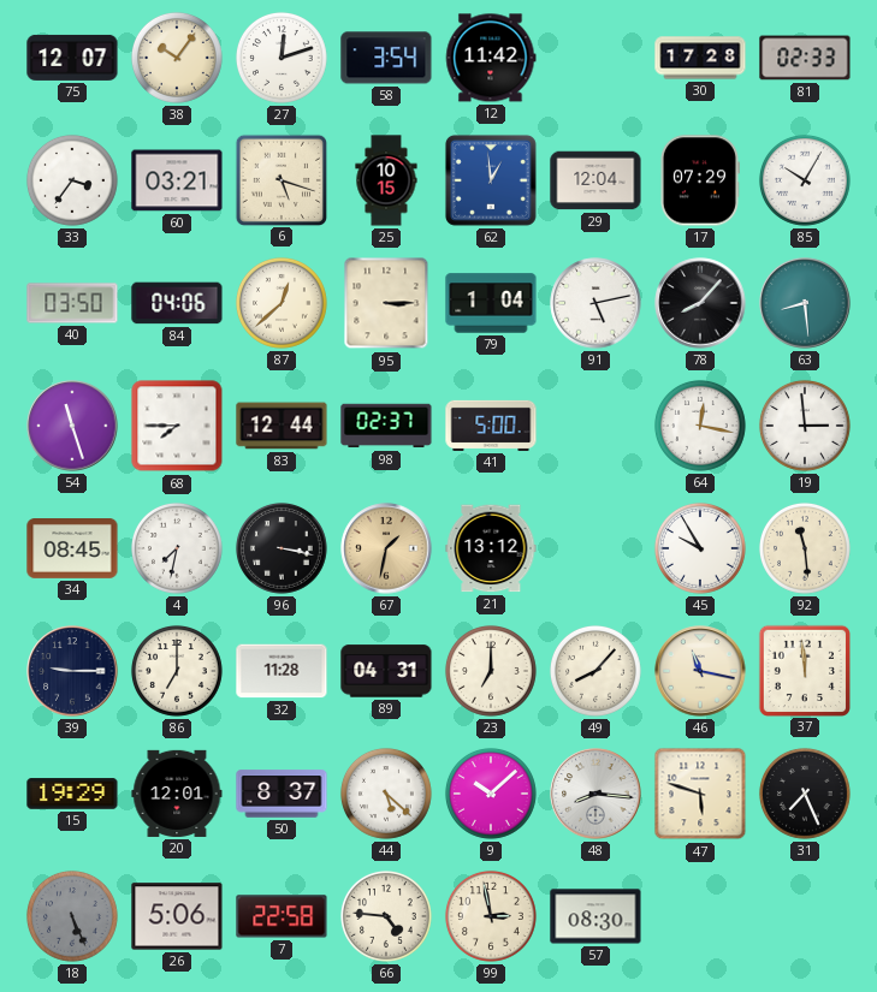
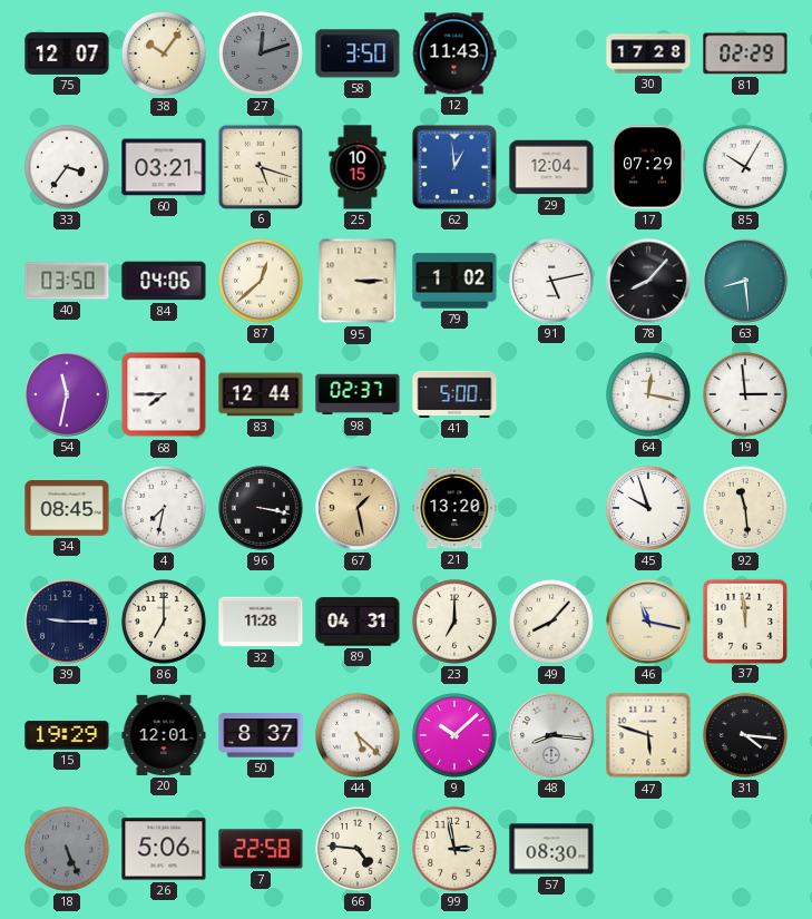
27 dial: white -> grey
58: 3:54 -> 3:50
12: 11:42 -> 11:43
81: 02:33 -> 02:29
79: 1:04 -> 1:02
54: 11:27 -> 11:32
67: 1:32 -> 1:28
21: 13:12 -> 13:20
45: 9:55 -> 9:57
31: 7:26 -> 4:16
